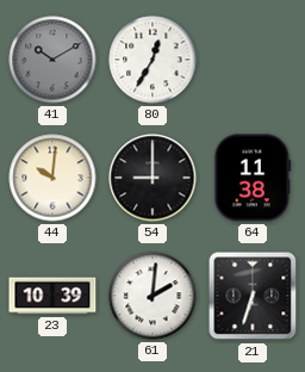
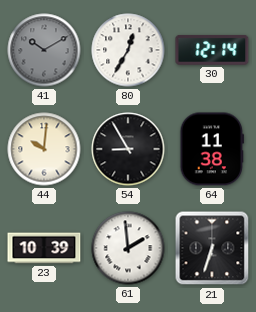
30: none -> 12:14
54: 9:00 -> 8:55
61: 2:01 -> 1:59
